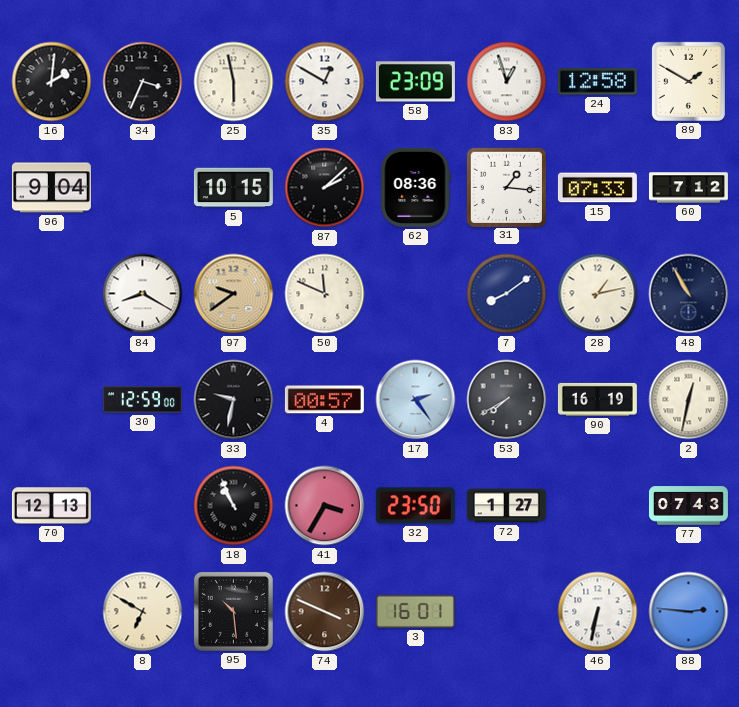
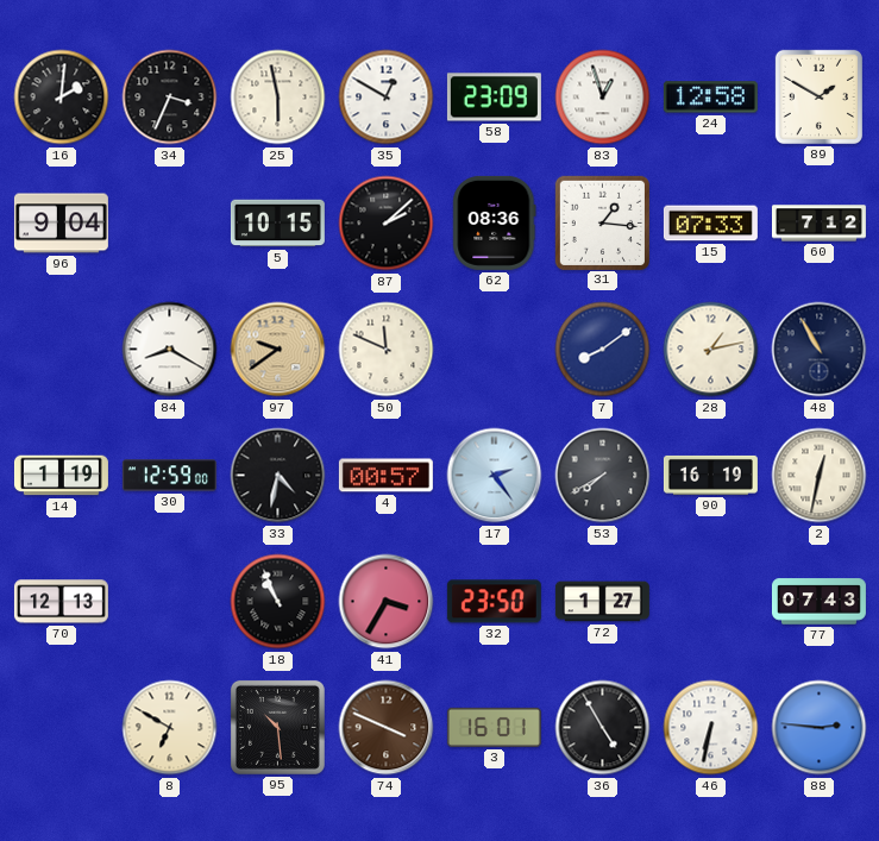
14: none -> 1:19
33: 9:32 -> 4:32
36: none -> 4:55
